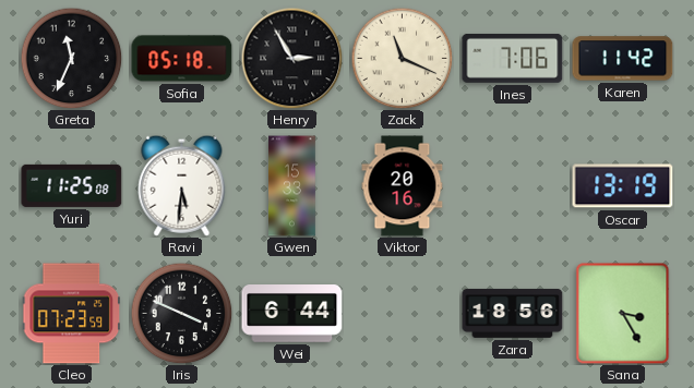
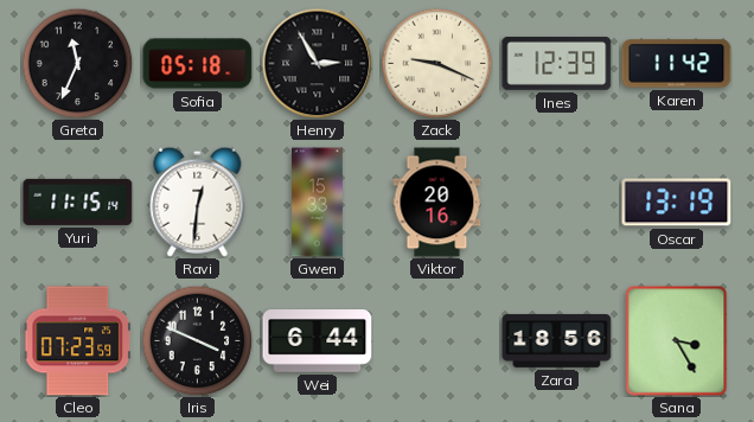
Zack: 11:19 -> 9:19
Ines: 7:06 -> 12:39
Yuri: 11:25 -> 11:15
Ravi: 5:31 -> 12:31
